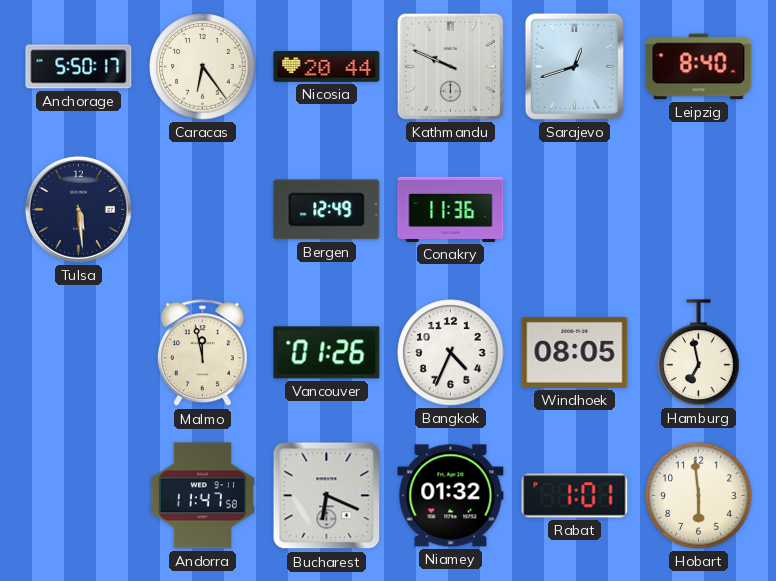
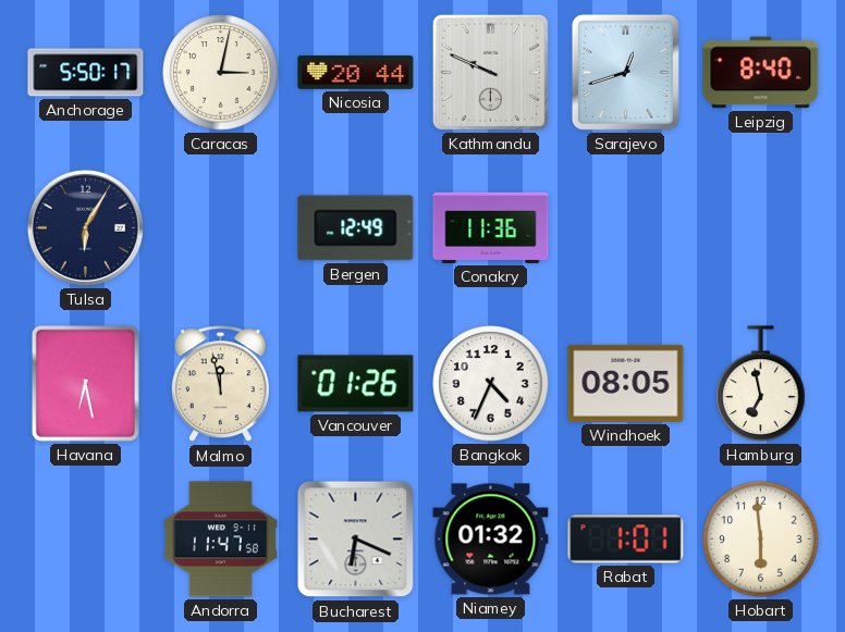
Caracas: 6:24 -> 3:02
Tulsa: 5:29 -> 6:05
Havana: none -> 6:28
